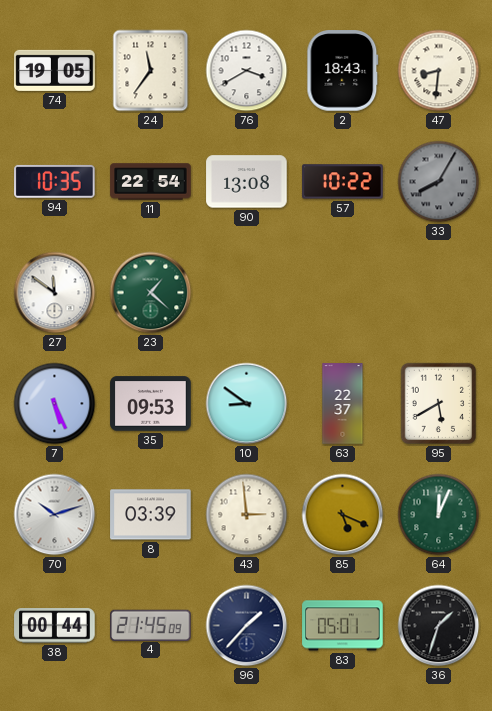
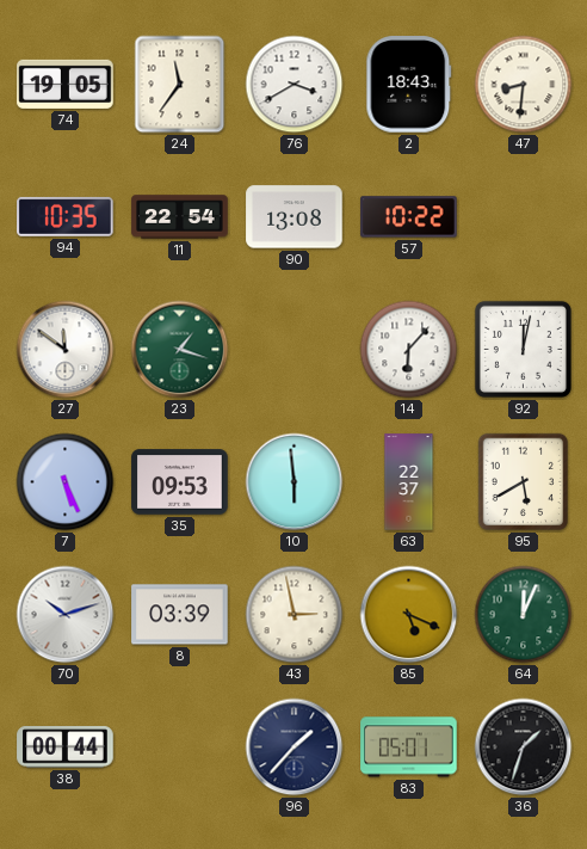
33: 8:05 -> none
23: 1:22 -> 1:18
14: none -> 6:07
92: none -> 12:02
10: 8:51 -> 5:59
43: 2:59 -> 2:58
4: 21:45 -> none
